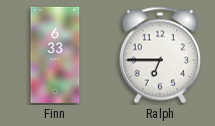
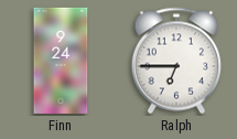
Finn: 6:33 -> 9:24
